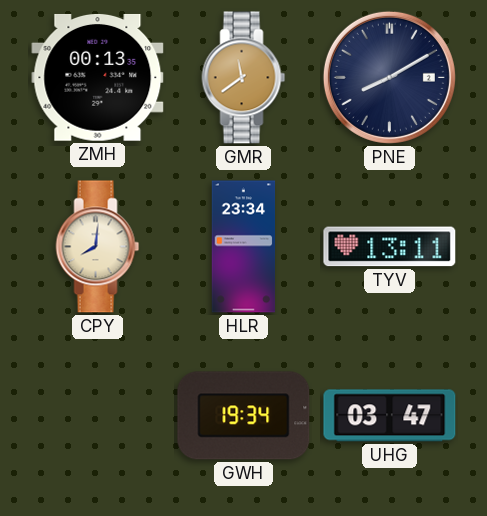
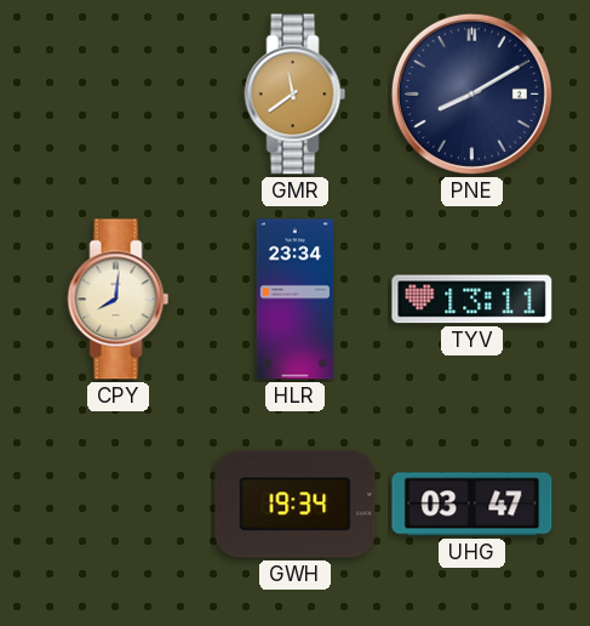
ZMH: 00:13 -> none
